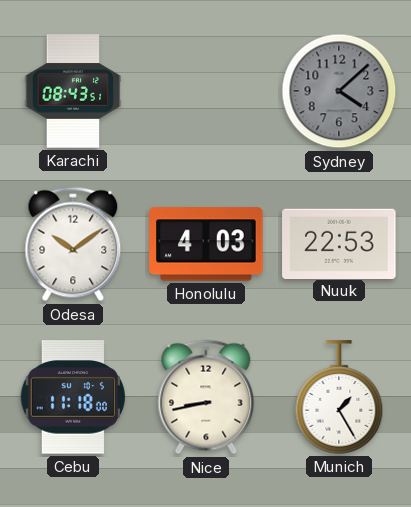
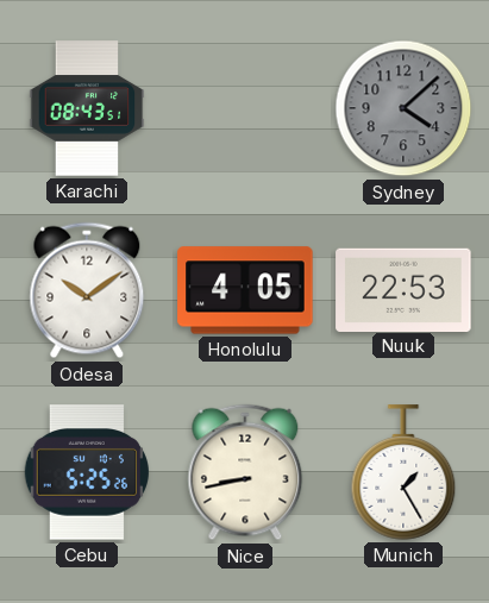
Honolulu: 4:03 -> 4:05
Cebu: 11:18 -> 5:25
